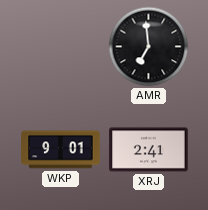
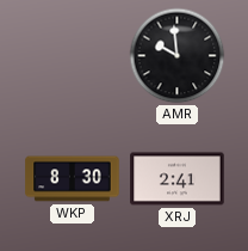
AMR: 6:59 -> 9:59
WKP: 9:01 -> 8:30
